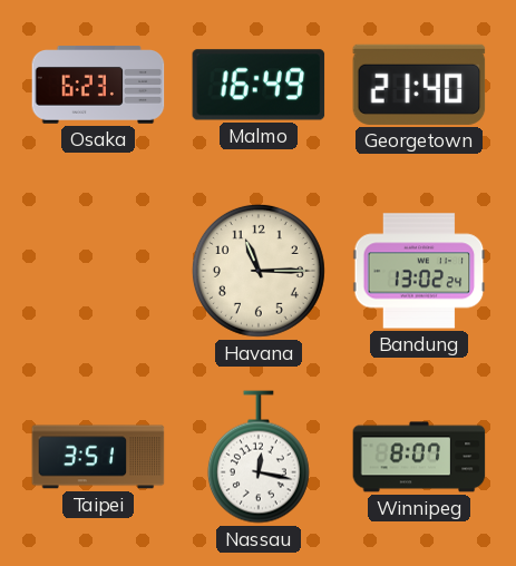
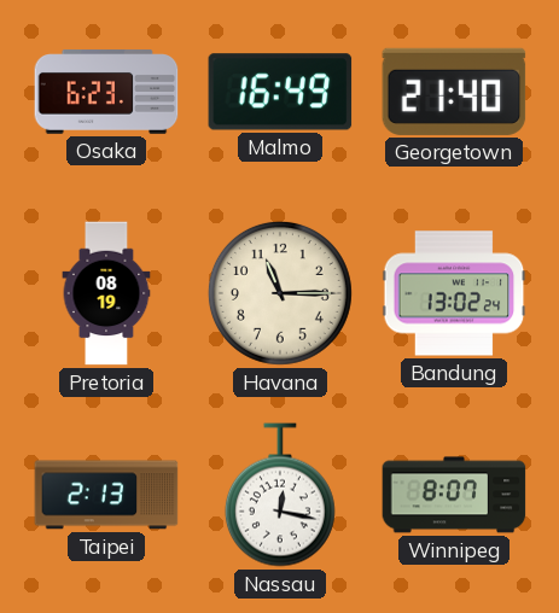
Pretoria: none -> 08:19
Taipei: 3:51 -> 2:13
